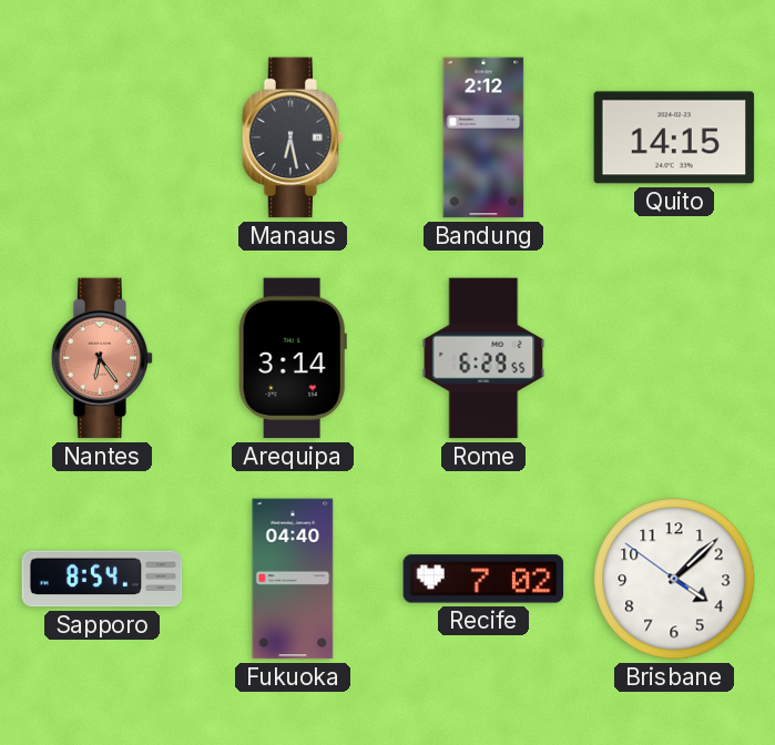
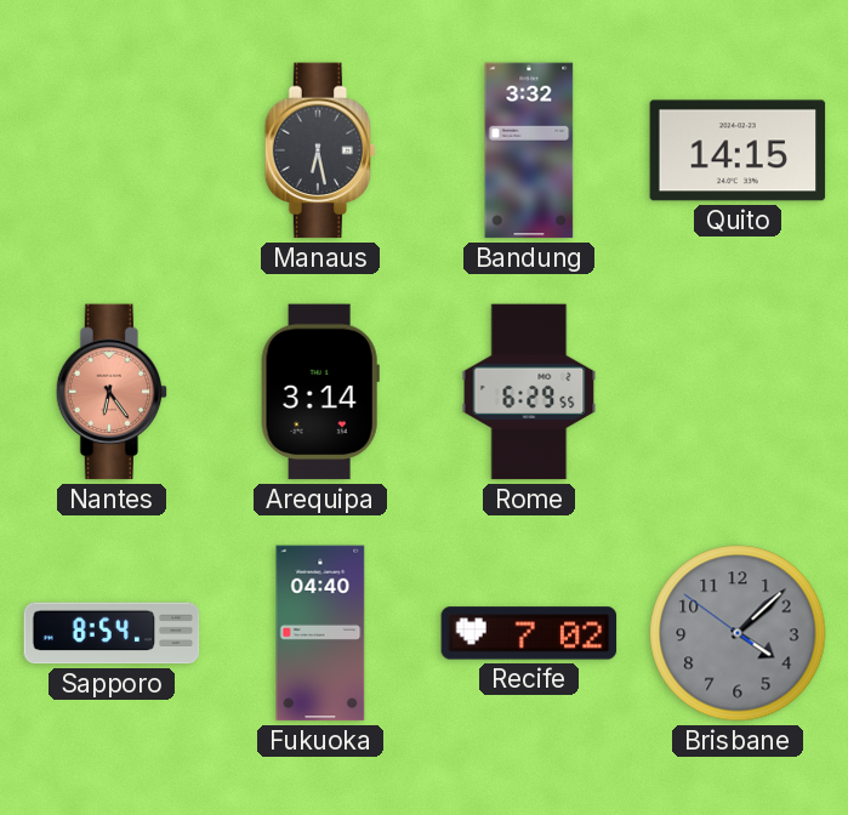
Bandung: 2:12 -> 3:32
Brisbane dial: white -> grey
